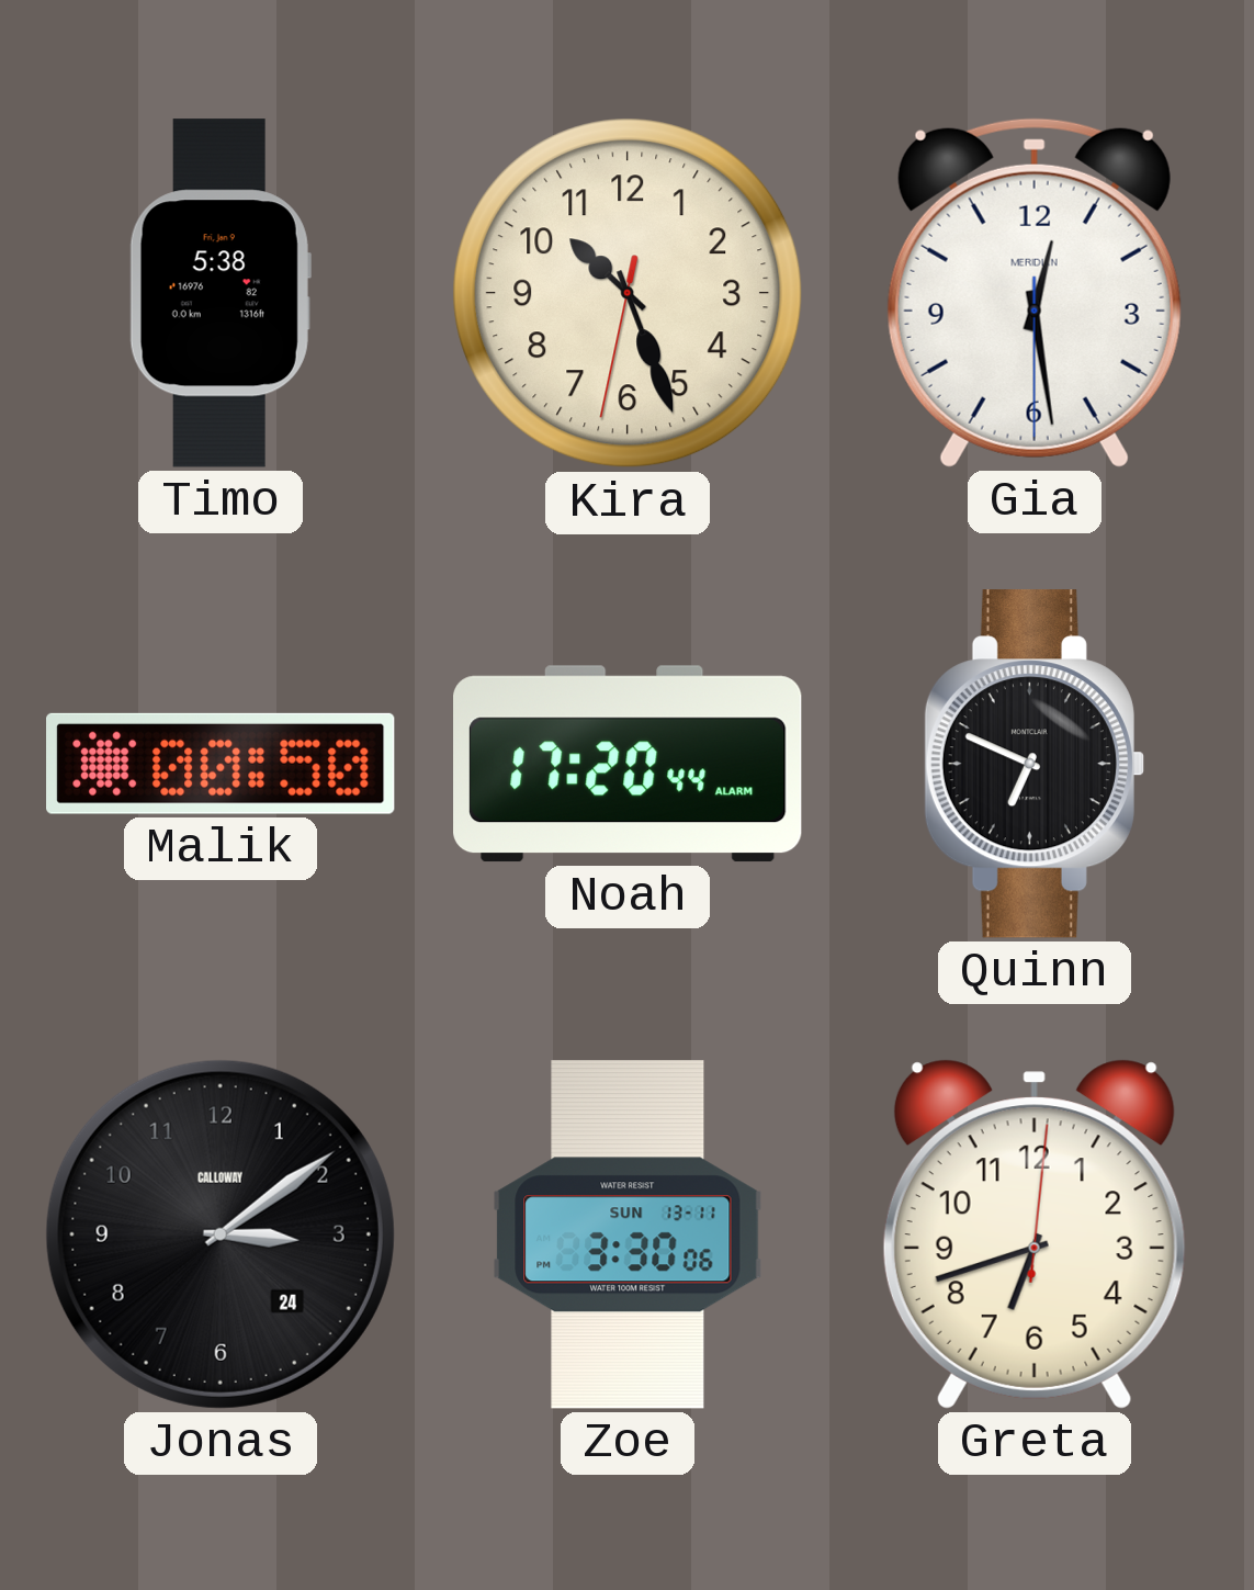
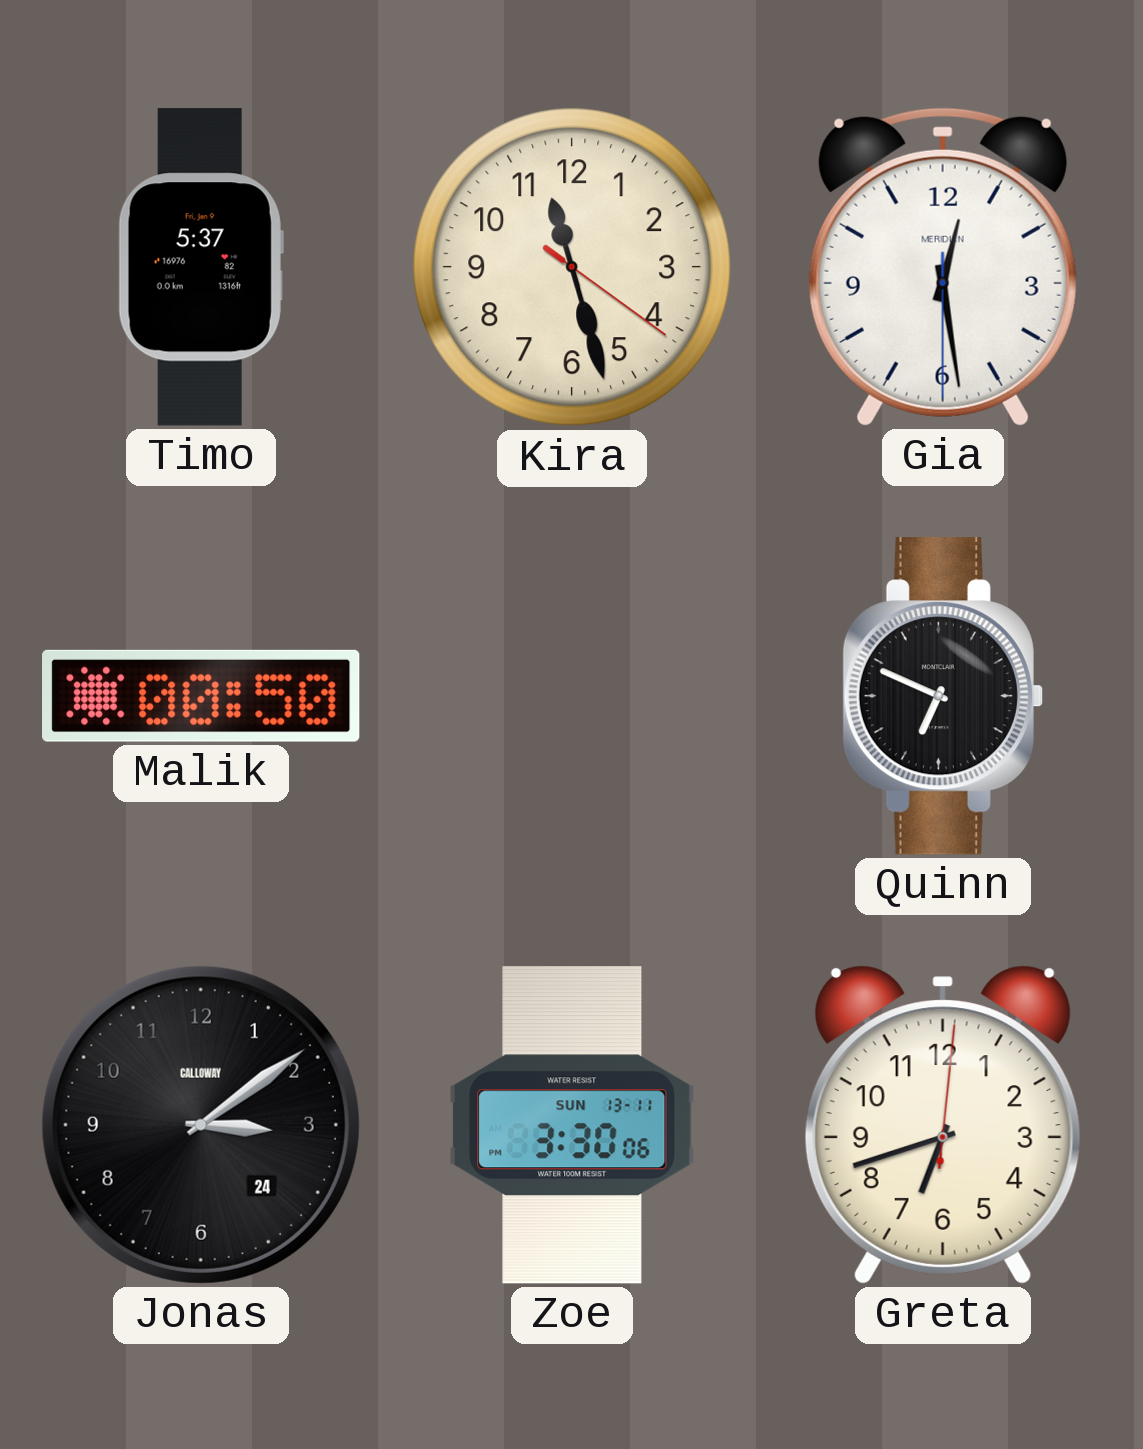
Timo: 5:38 -> 5:37
Kira: 10:26 -> 11:27
Noah: 17:20 -> none
